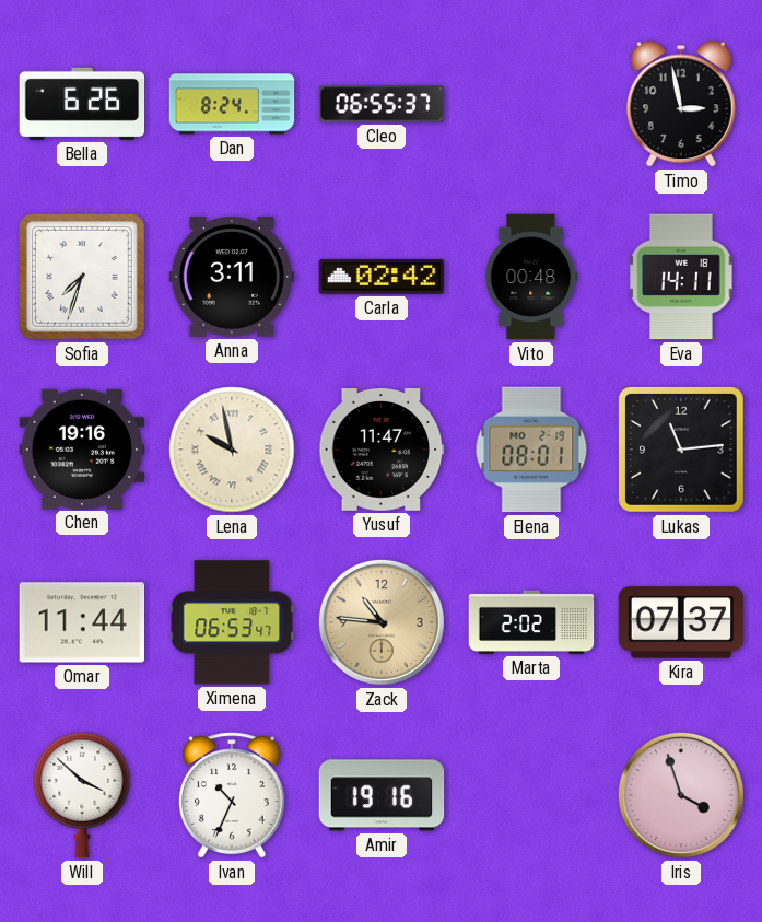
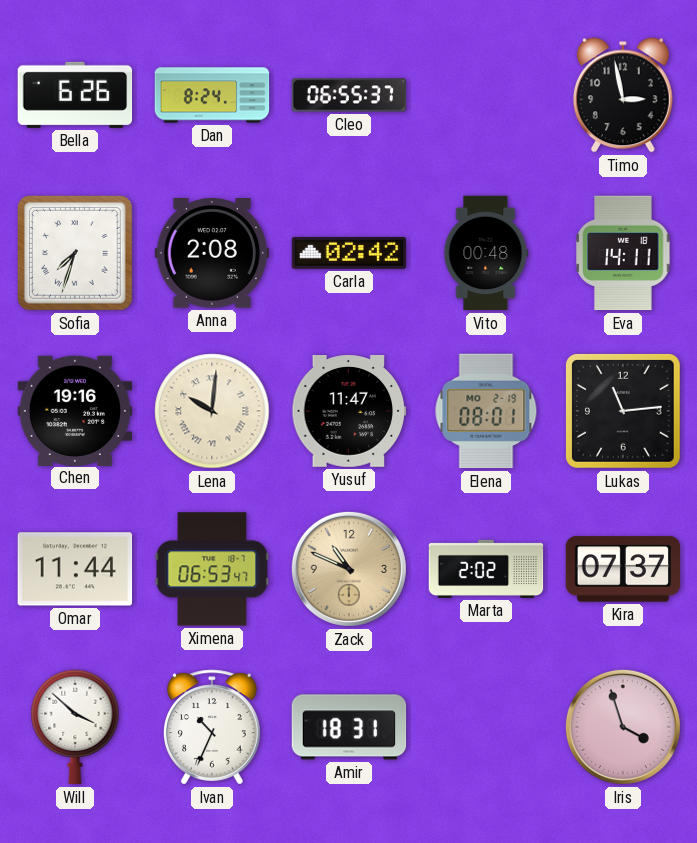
Anna: 3:11 -> 2:08
Lena: 9:58 -> 10:01
Zack: 10:46 -> 10:49
Amir: 19:16 -> 18:31
